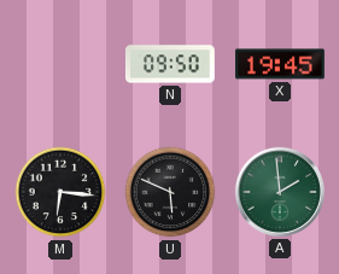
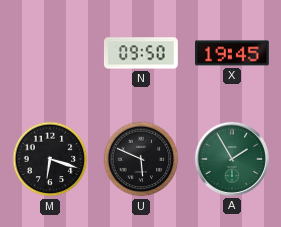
M: 6:16 -> 6:18
A: 1:59 -> 1:55
